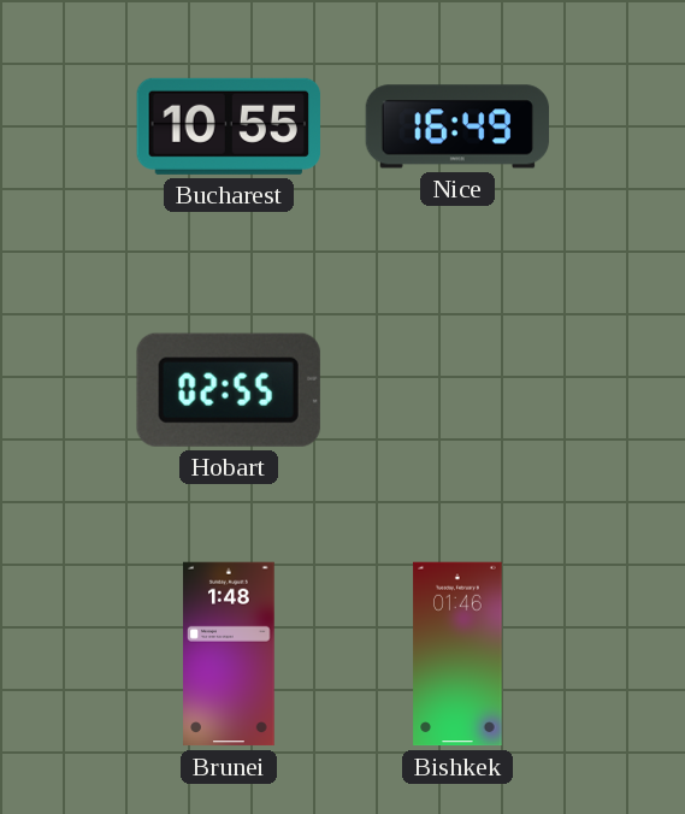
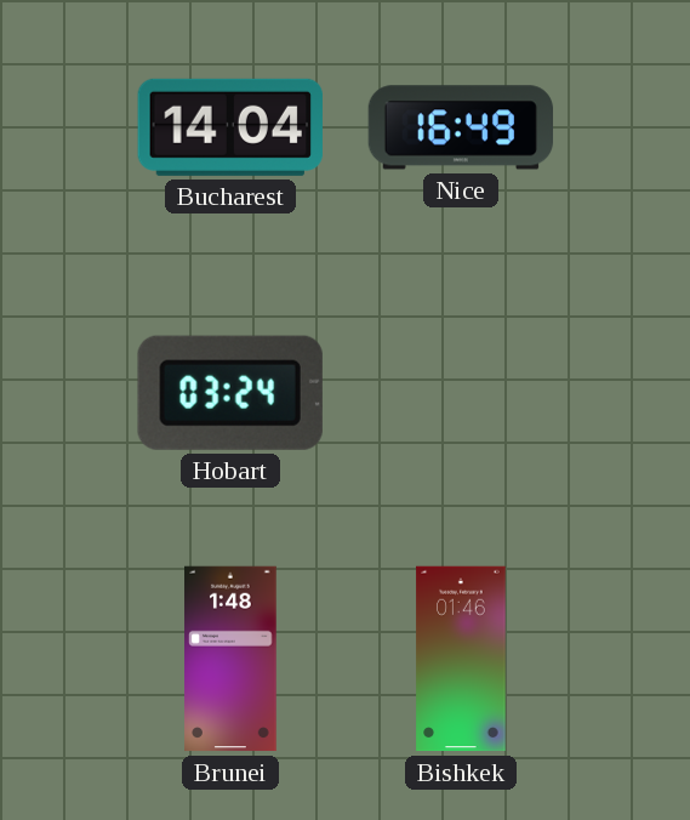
Bucharest: 10:55 -> 14:04
Hobart: 02:55 -> 03:24
